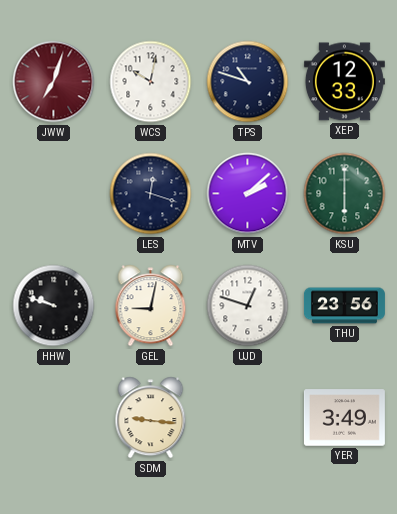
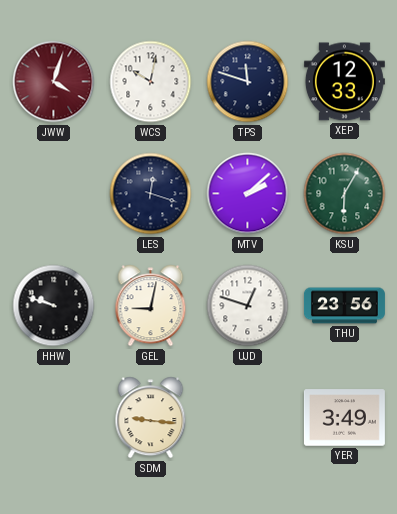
JWW: 7:03 -> 4:03
TPS: 10:48 -> 11:48
KSU: 6:00 -> 6:05
